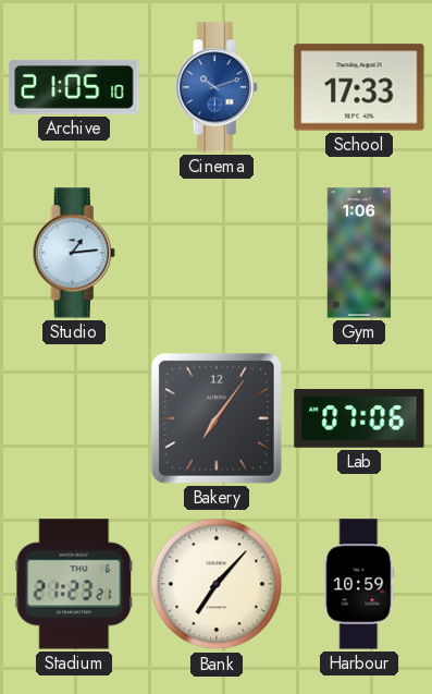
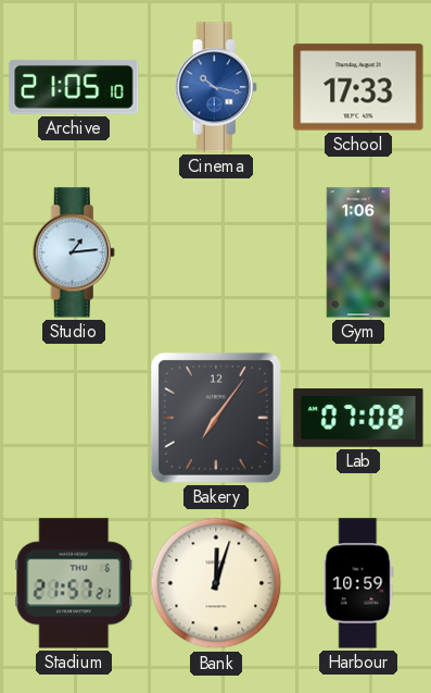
Cinema: 10:12 -> 10:17
Lab: 07:06 -> 07:08
Stadium: 21:23 -> 21:57
Bank: 7:07 -> 12:03
